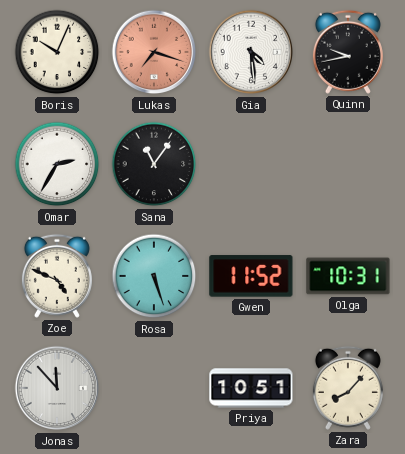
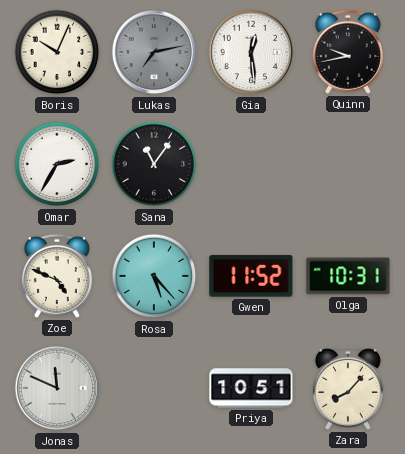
Lukas: 7:18 -> 7:13
Lukas dial: salmon -> grey
Gia: 4:29 -> 12:29
Rosa: 5:27 -> 5:23
Jonas: 11:53 -> 11:49
